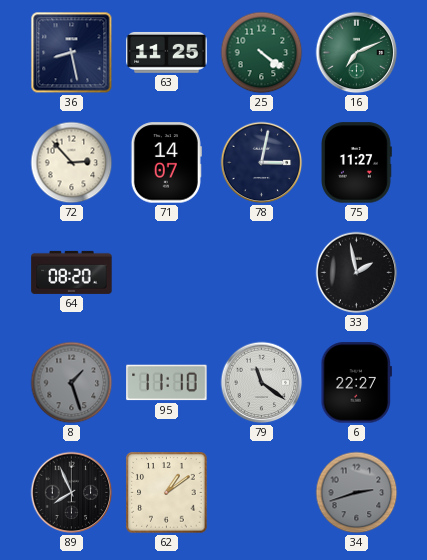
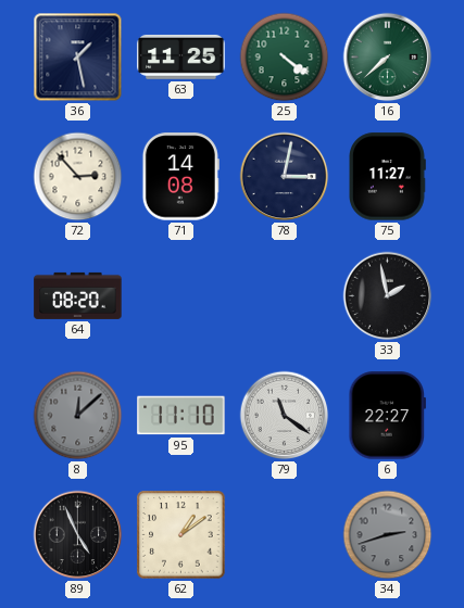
36: 8:28 -> 1:28
16: 7:11 -> 7:38
71: 14:07 -> 14:08
8: 1:27 -> 12:08
89: 7:56 -> 4:56
